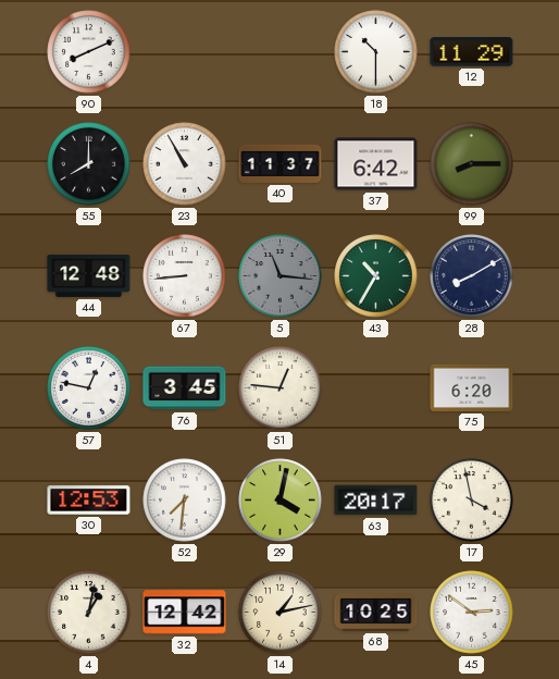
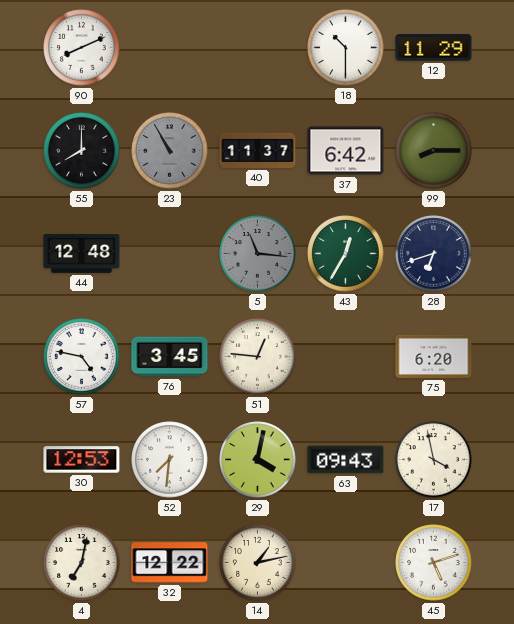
23 dial: white -> grey
67: 8:44 -> none
43: 10:35 -> 12:35
28: 8:10 -> 6:42
57: 12:47 -> 4:47
63: 20:17 -> 09:43
4: 1:02 -> 7:02
32: 12:42 -> 12:22
68: 10:25 -> none
45: 2:51 -> 5:12
